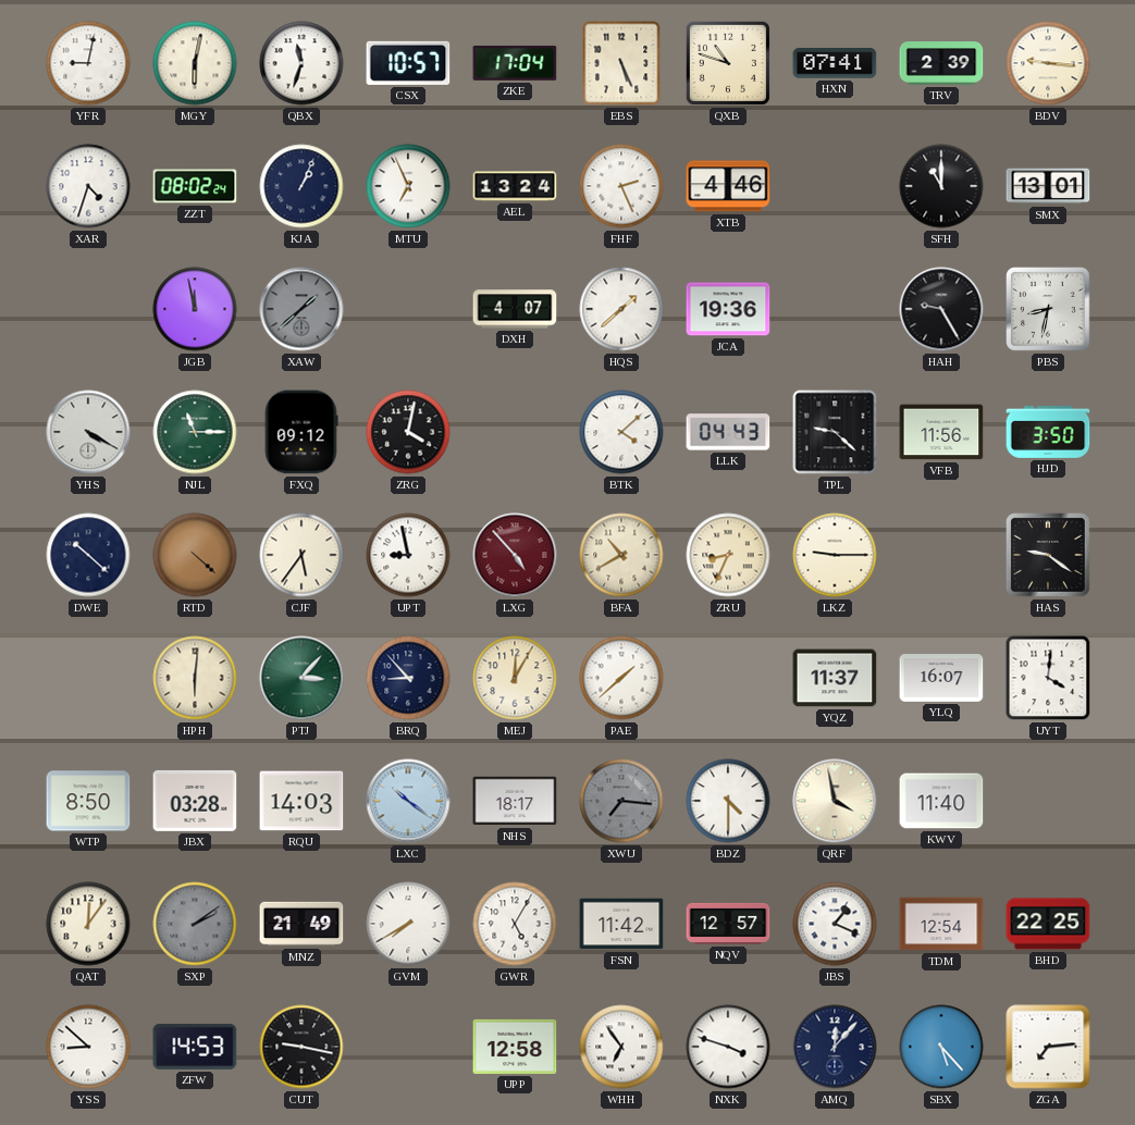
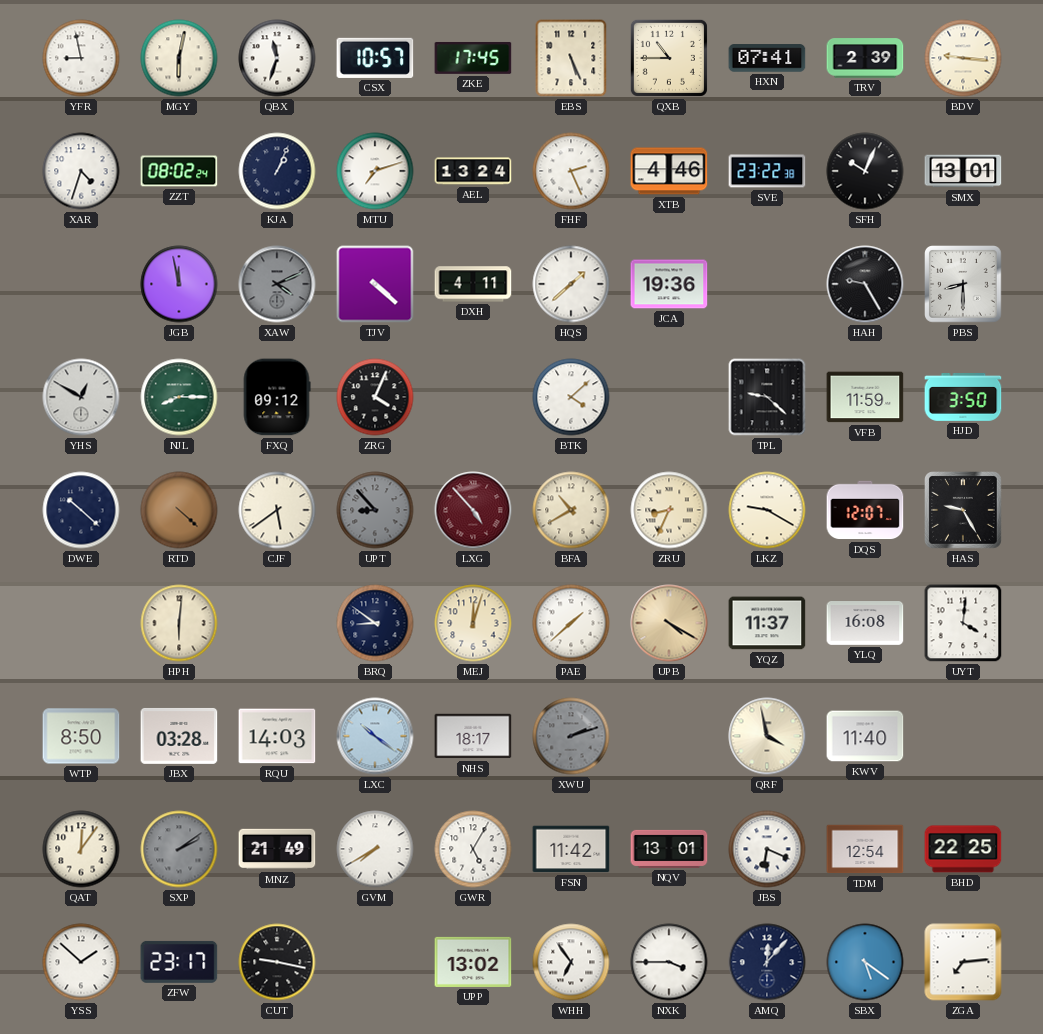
YFR: 9:02 -> 8:58
ZKE: 17:04 -> 17:45
QXB: 10:48 -> 10:45
MTU: 6:56 -> 7:12
SVE: none -> 23:22
SFH: 11:00 -> 10:04
XAW: 1:38 -> 4:11
TJV: none -> 4:22
DXH: 4:07 -> 4:11
PBS: 8:32 -> 8:30
YHS: 4:20 -> 12:50
NJL: 11:15 -> 8:15
ZRG: 4:02 -> 4:04
LLK: 04:43 -> none
VFB: 11:56 -> 11:59
CJF: 5:36 -> 5:39
UPT: 8:58 -> 8:53
UPT dial: white -> grey
LKZ: 9:15 -> 9:20
DQS: none -> 12:07
HAS: 9:21 -> 9:25
PTJ: 3:07 -> none
BRQ: 8:53 -> 8:51
MEJ: 12:05 -> 12:03
UPB: none -> 4:20
YLQ: 16:07 -> 16:08
XWU: 7:16 -> 2:12
BDZ: 4:30 -> none
NQV: 12:57 -> 13:01
JBS: 1:19 -> 6:19
YSS: 8:52 -> 1:52
ZFW: 14:53 -> 23:17
UPP: 12:58 -> 13:02
NXK: 3:48 -> 3:45
SBX: 5:23 -> 5:21
